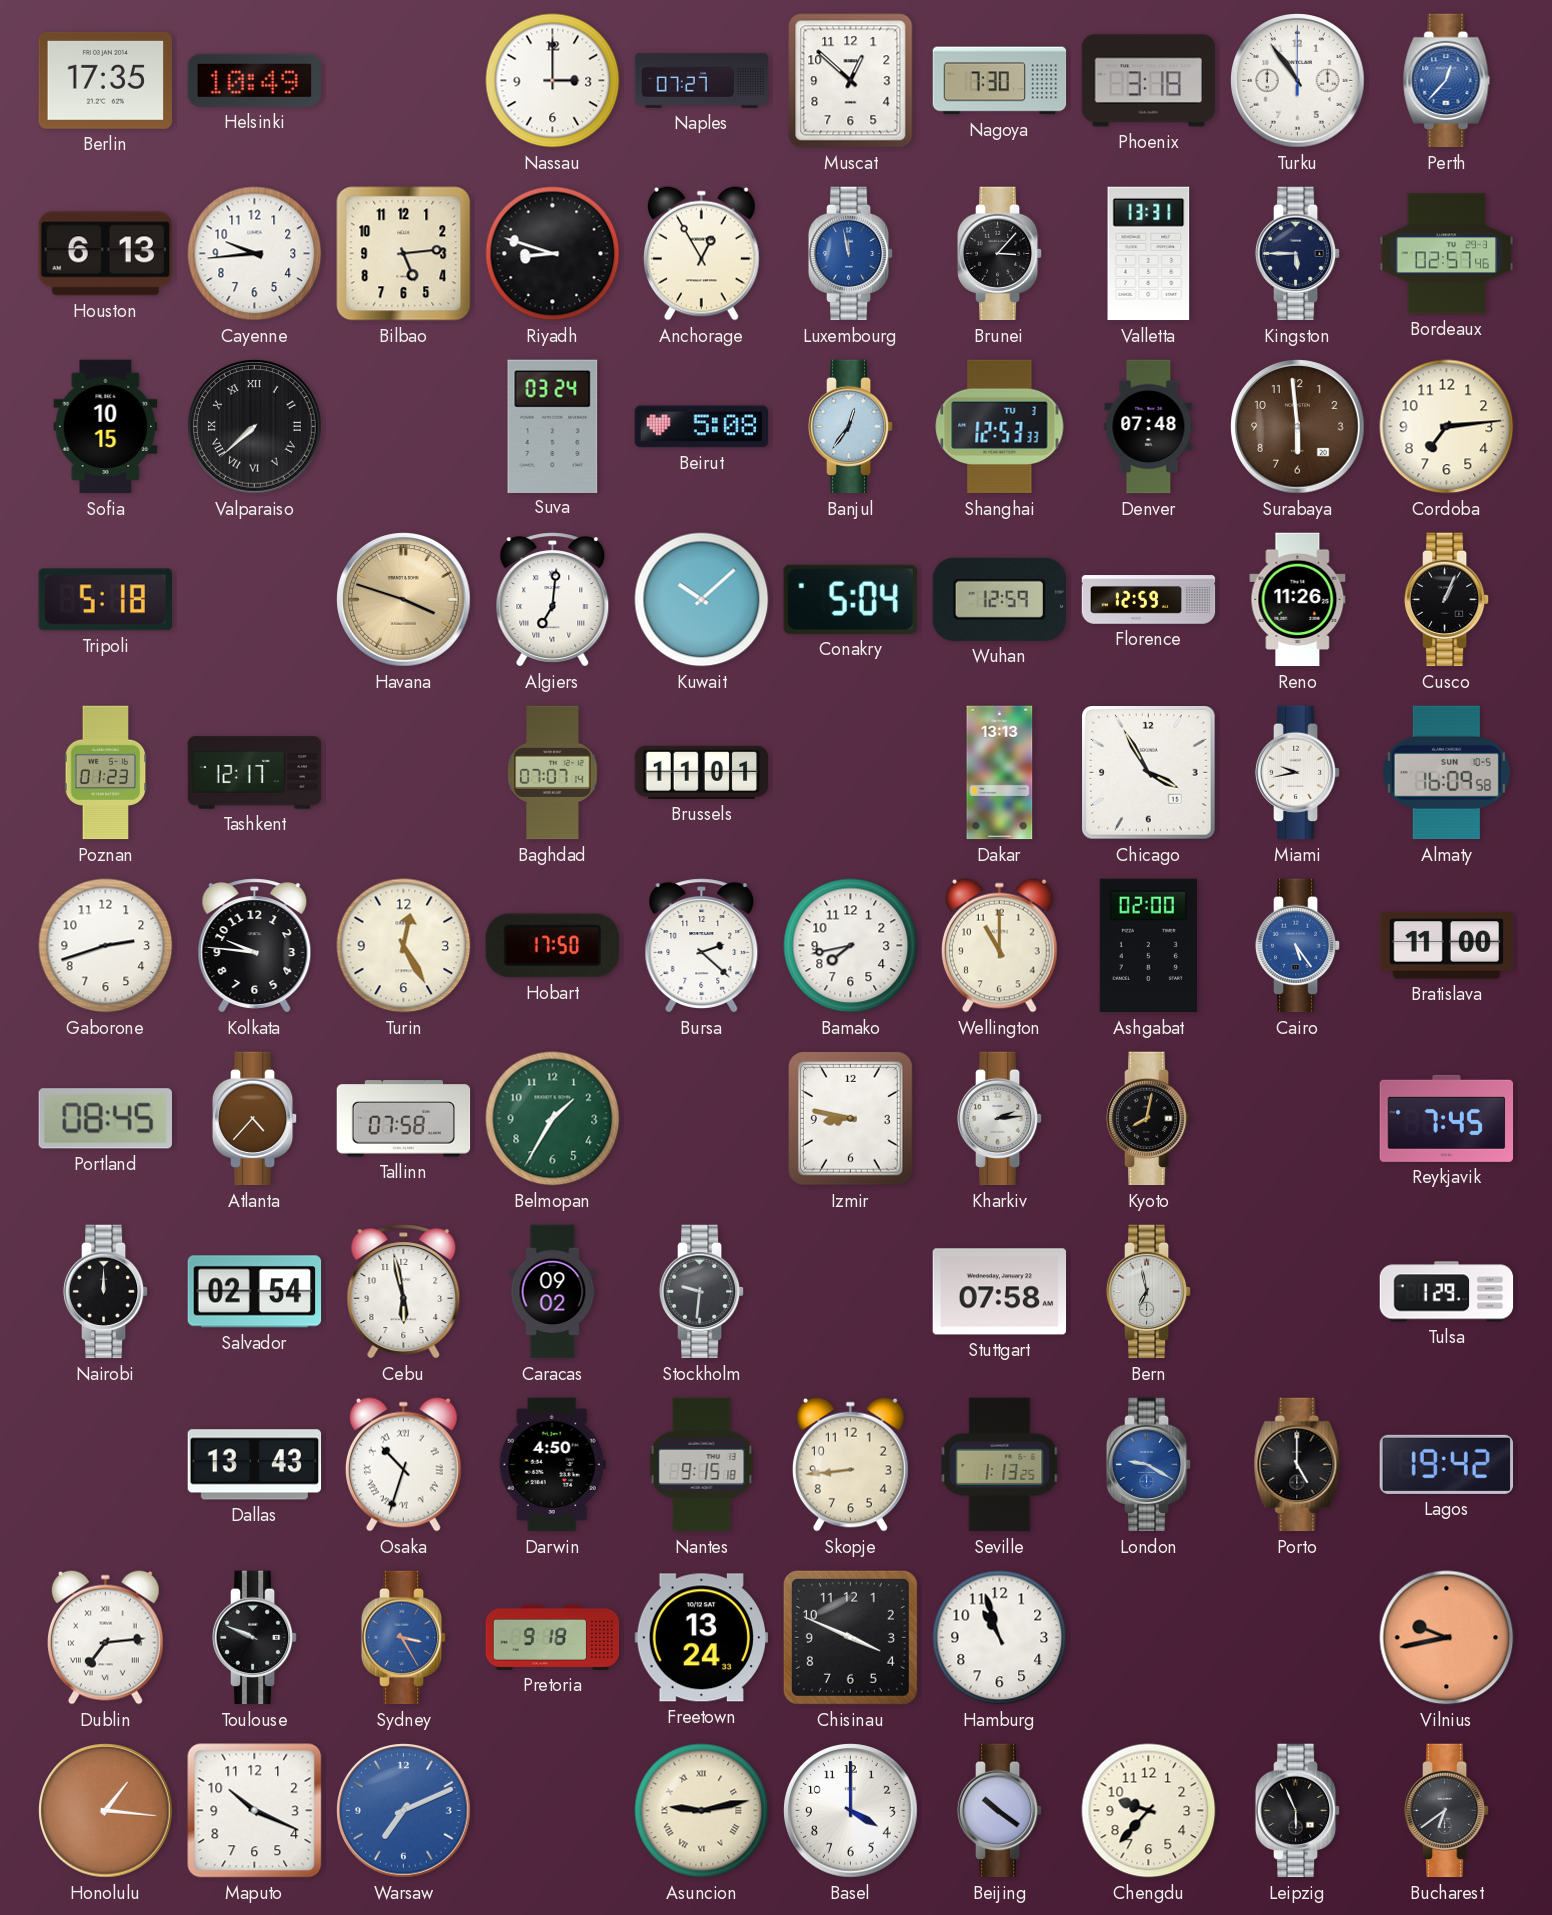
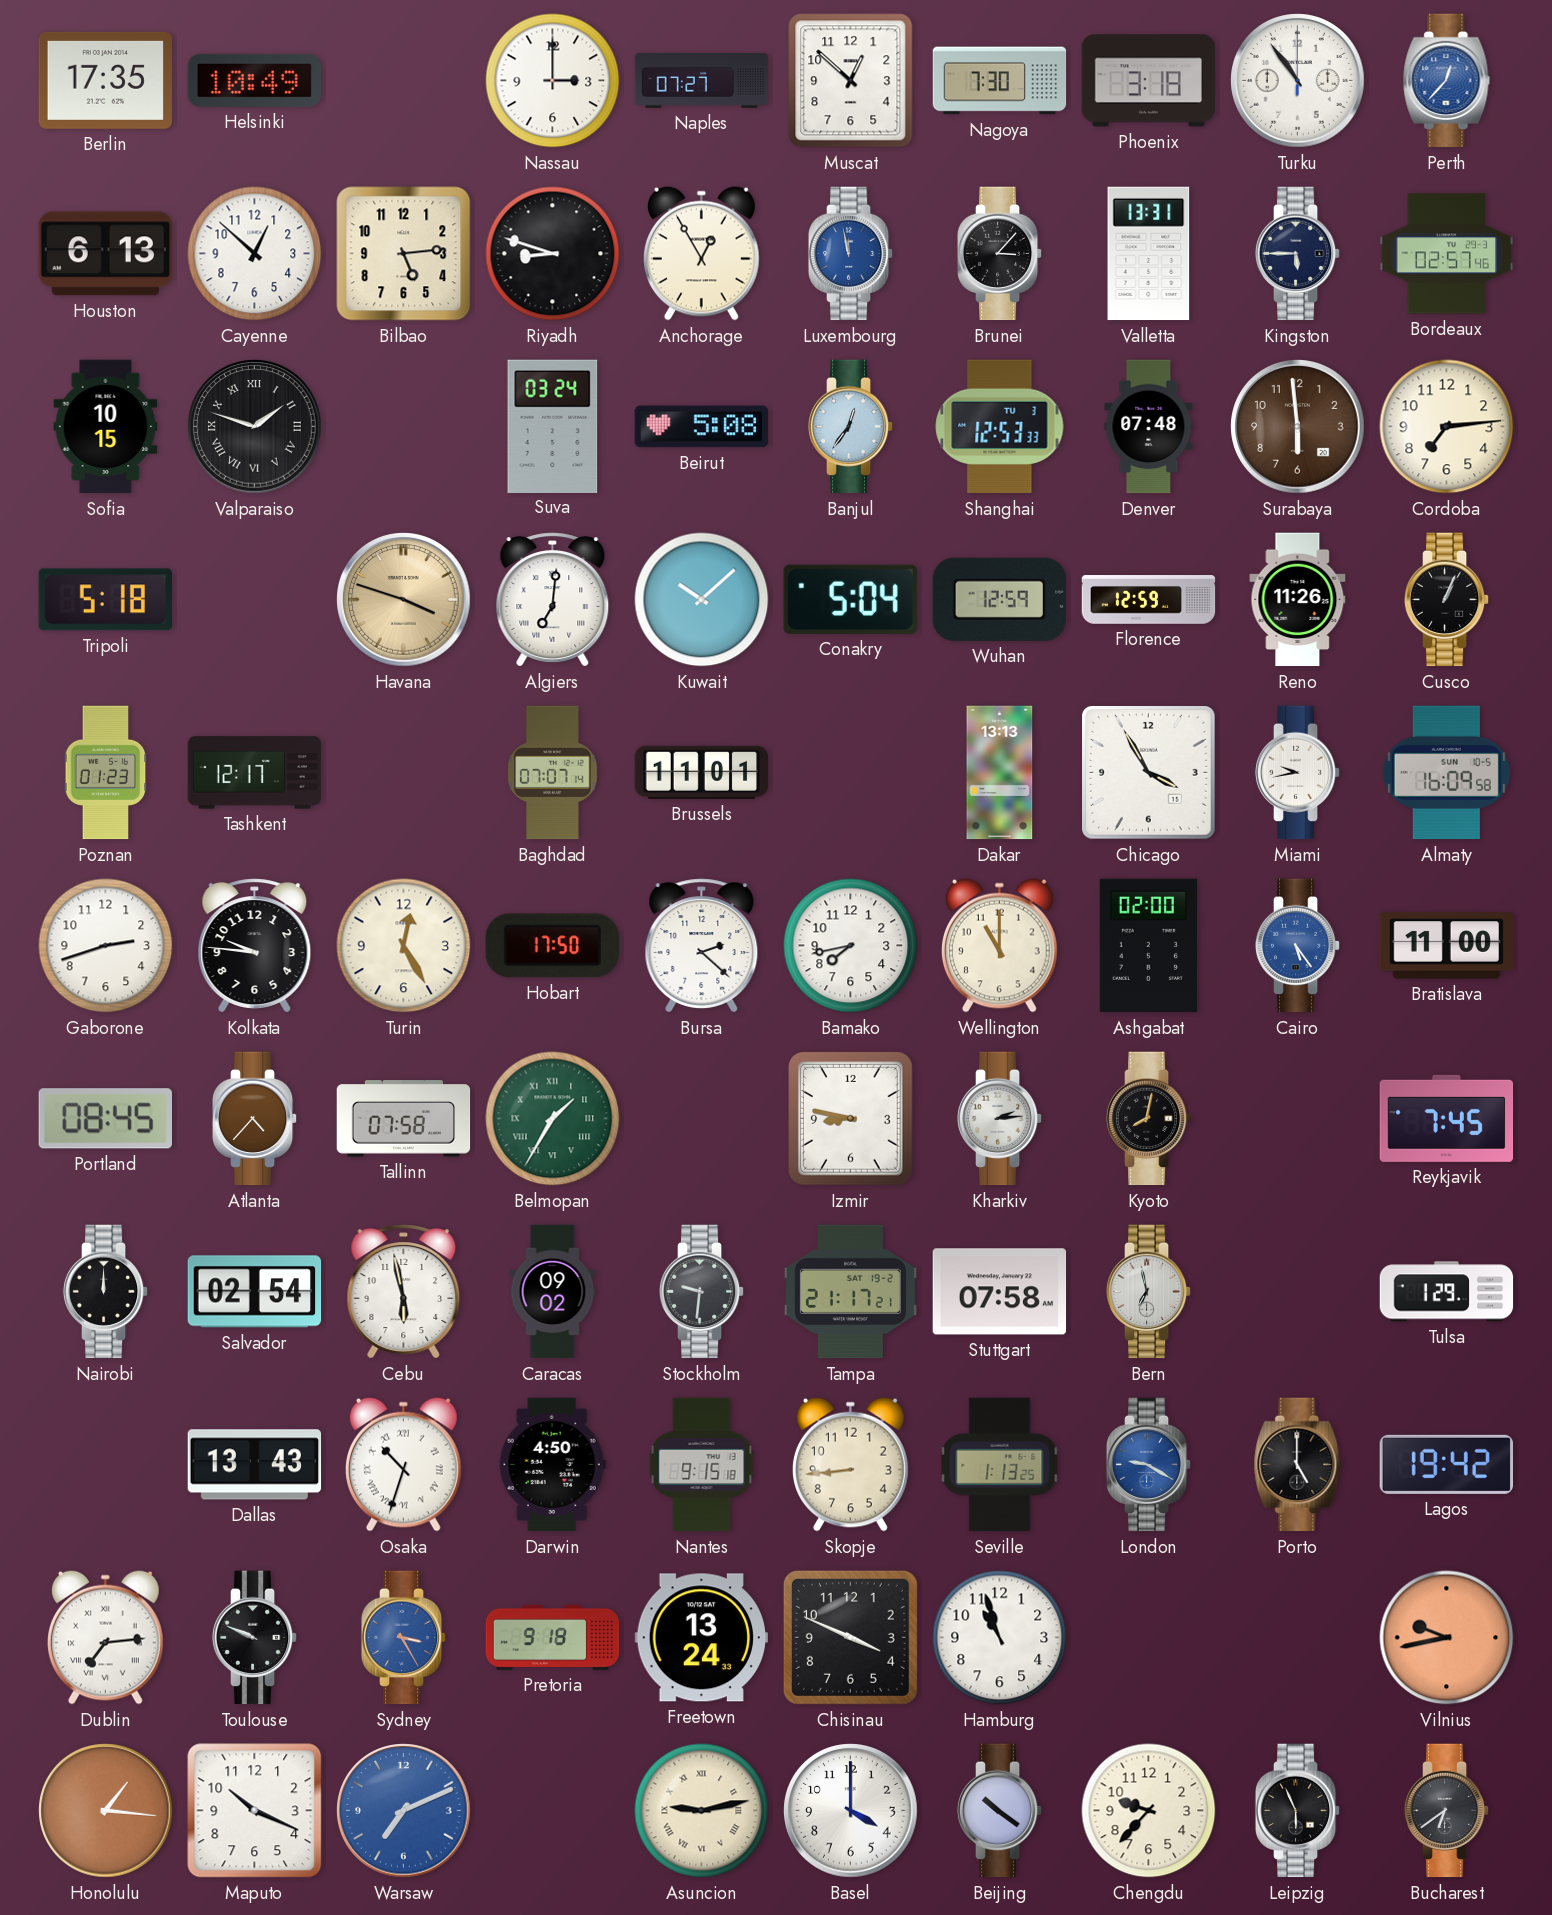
Cayenne: 9:44 -> 12:52
Valparaiso: 7:38 -> 1:48
Belmopan numerals: Arabic -> Roman
Tampa: none -> 21:17
